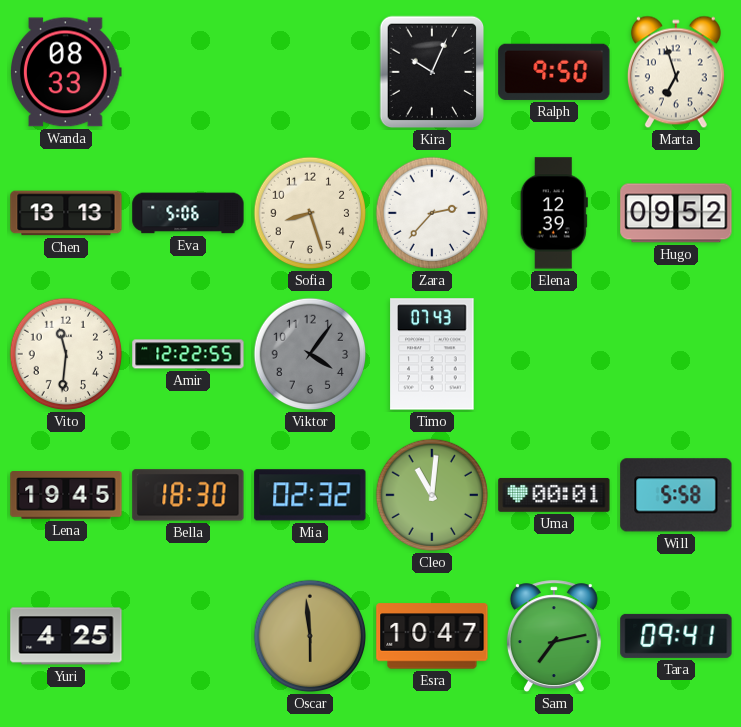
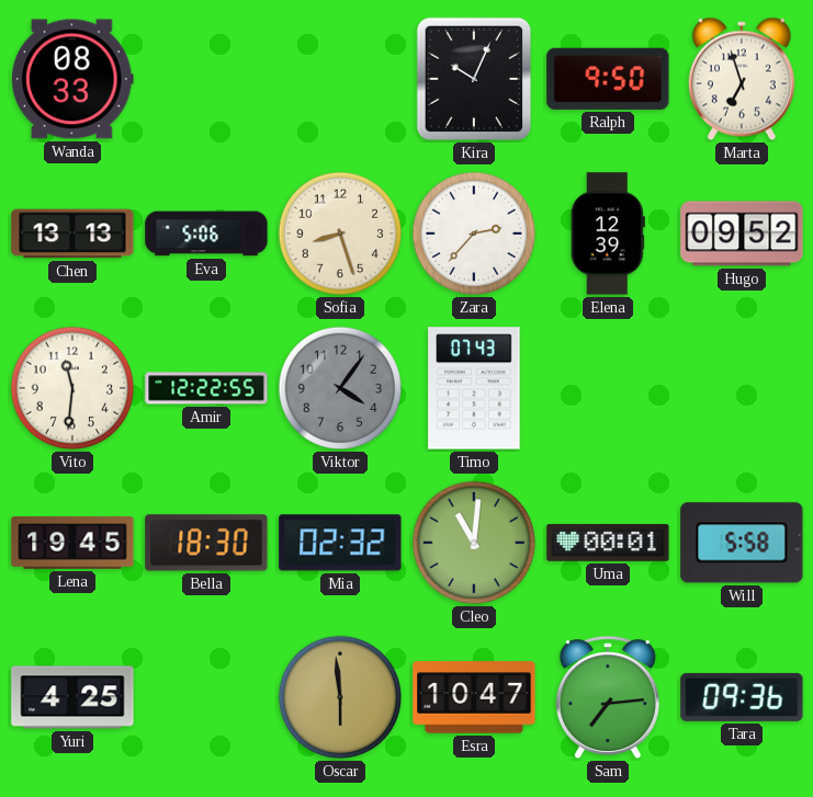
Sam: 7:13 -> 7:14
Tara: 09:41 -> 09:36
